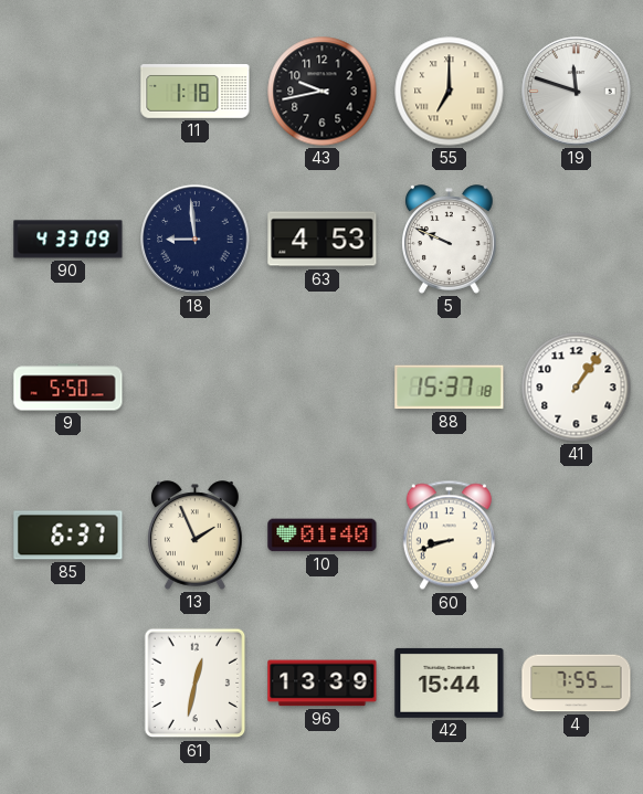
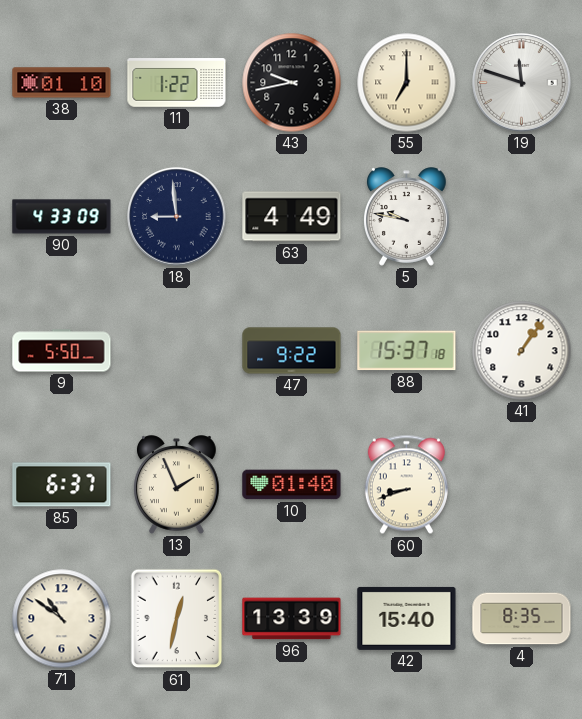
38: none -> 01:10
11: 1:18 -> 1:22
63: 4:53 -> 4:49
5: 9:49 -> 9:47
47: none -> 9:22
71: none -> 10:51
42: 15:44 -> 15:40
4: 7:55 -> 8:35
